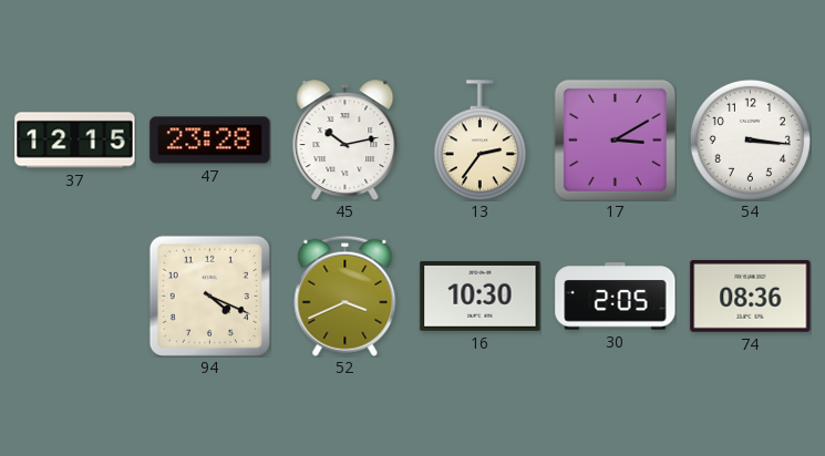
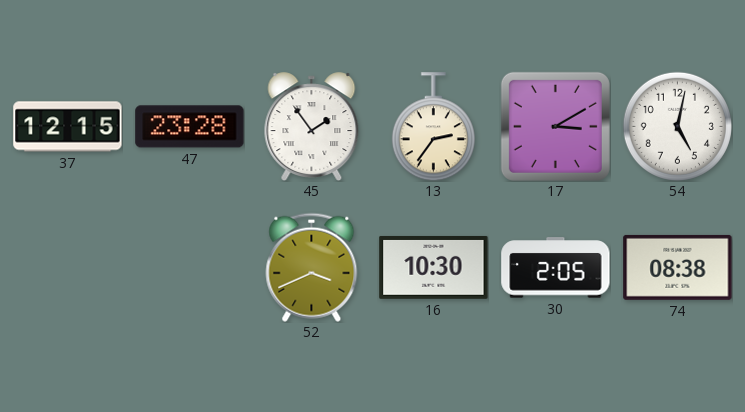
45: 10:13 -> 1:54
54: 3:16 -> 5:02
94: 4:19 -> none
74: 08:36 -> 08:38
